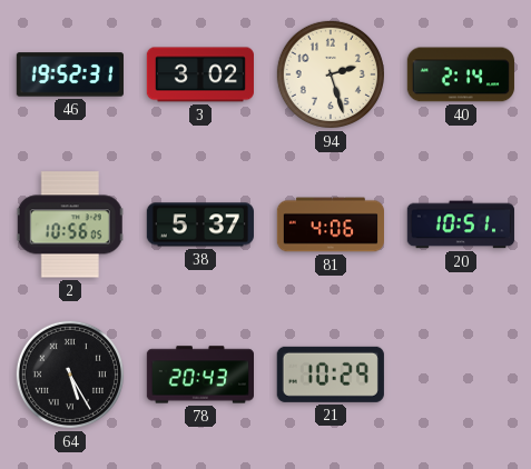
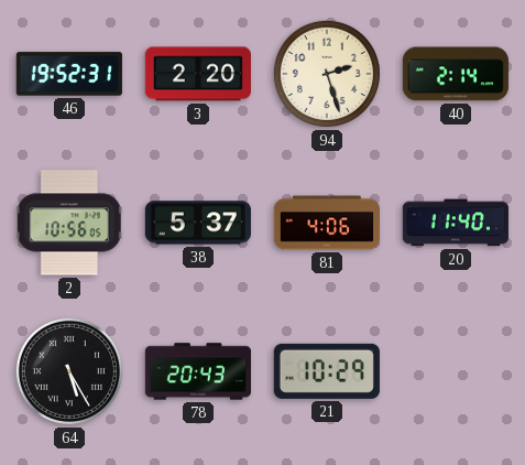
3: 3:02 -> 2:20
20: 10:51 -> 11:40
